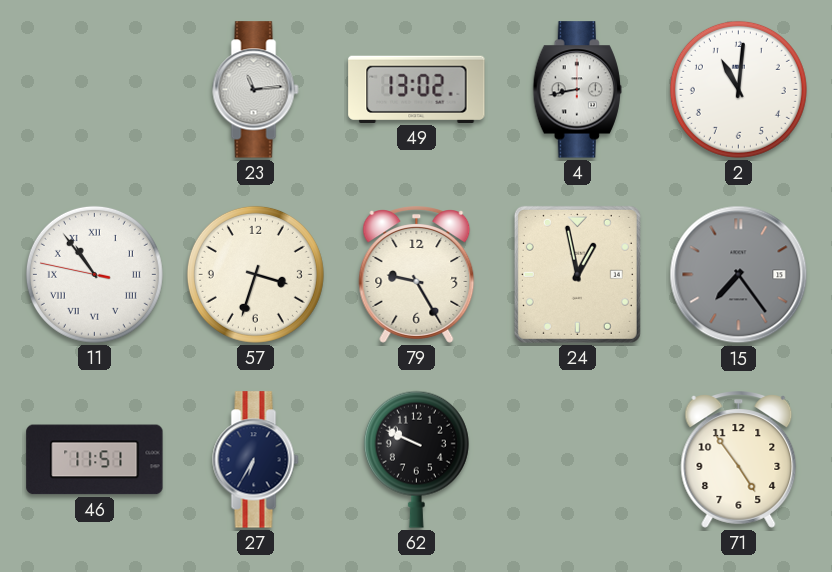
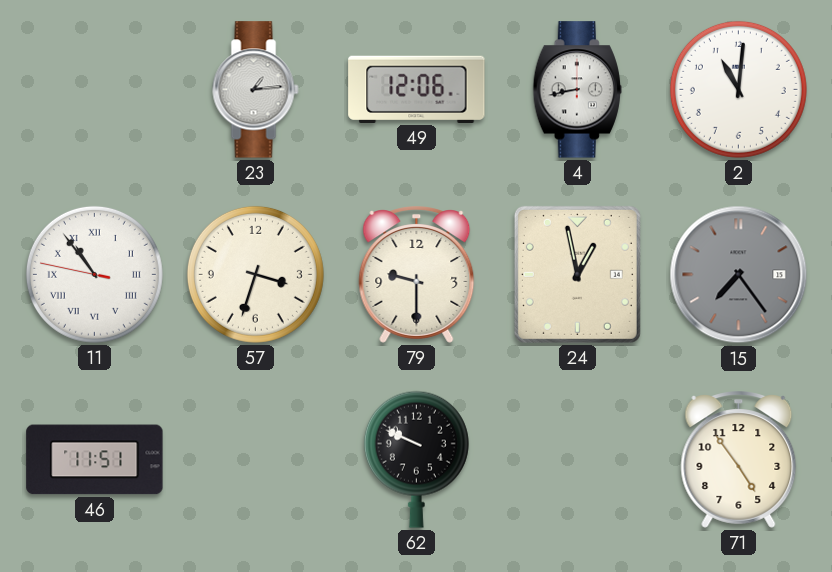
23: 11:14 -> 1:14
49: 13:02 -> 12:06
79: 9:25 -> 9:30
27: 6:35 -> none
